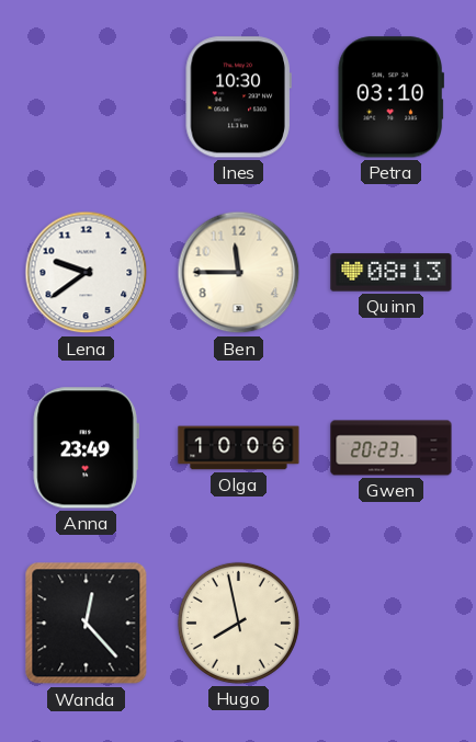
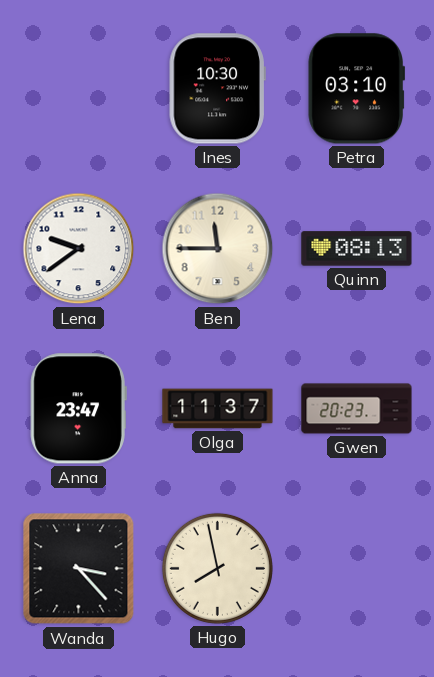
Anna: 23:49 -> 23:47
Olga: 10:06 -> 11:37
Wanda: 12:23 -> 3:23
